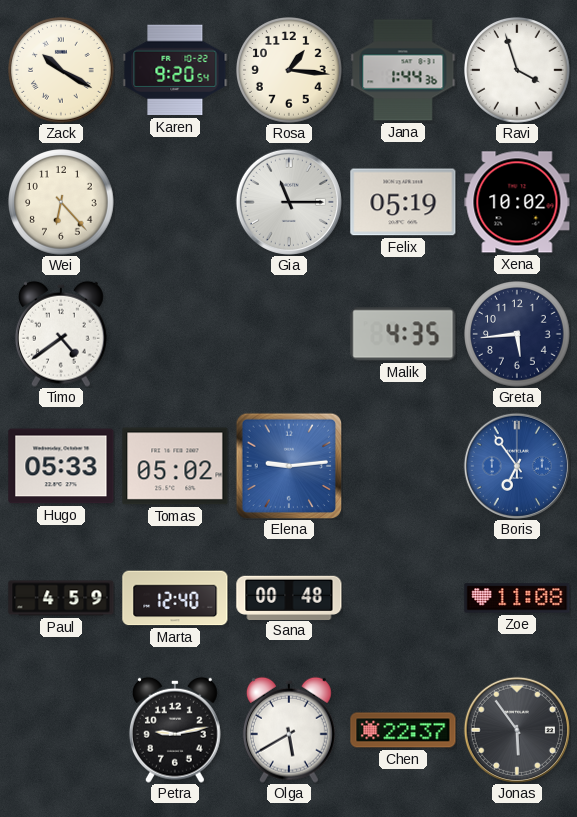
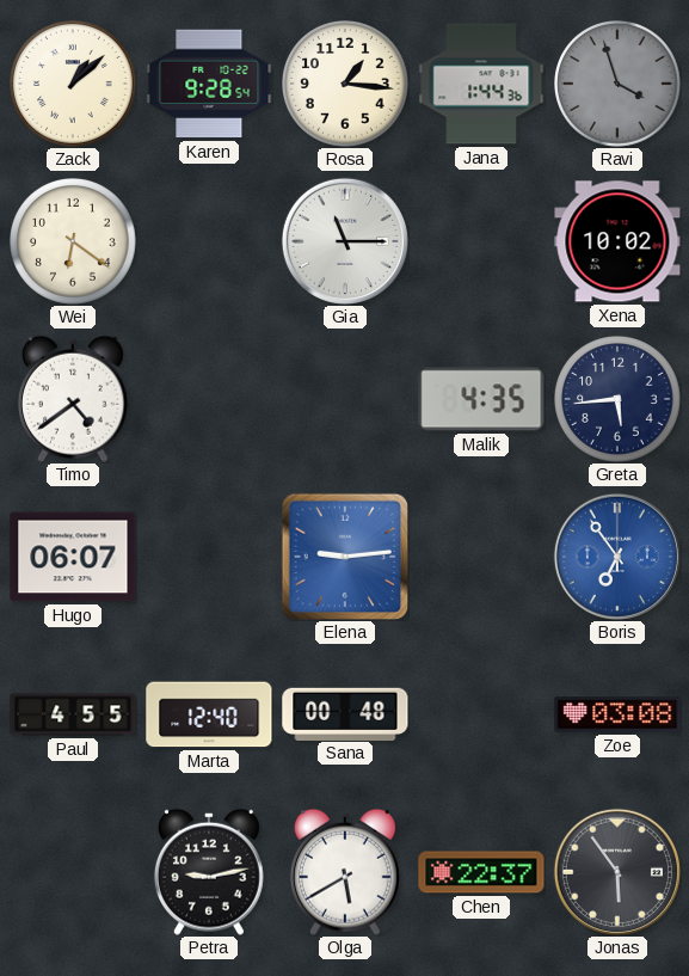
Zack: 10:20 -> 1:08
Karen: 9:20 -> 9:28
Ravi dial: white -> grey
Wei: 6:23 -> 6:21
Felix: 05:19 -> none
Hugo: 05:33 -> 06:07
Tomas: 05:02 -> none
Paul: 4:59 -> 4:55
Zoe: 11:08 -> 03:08
